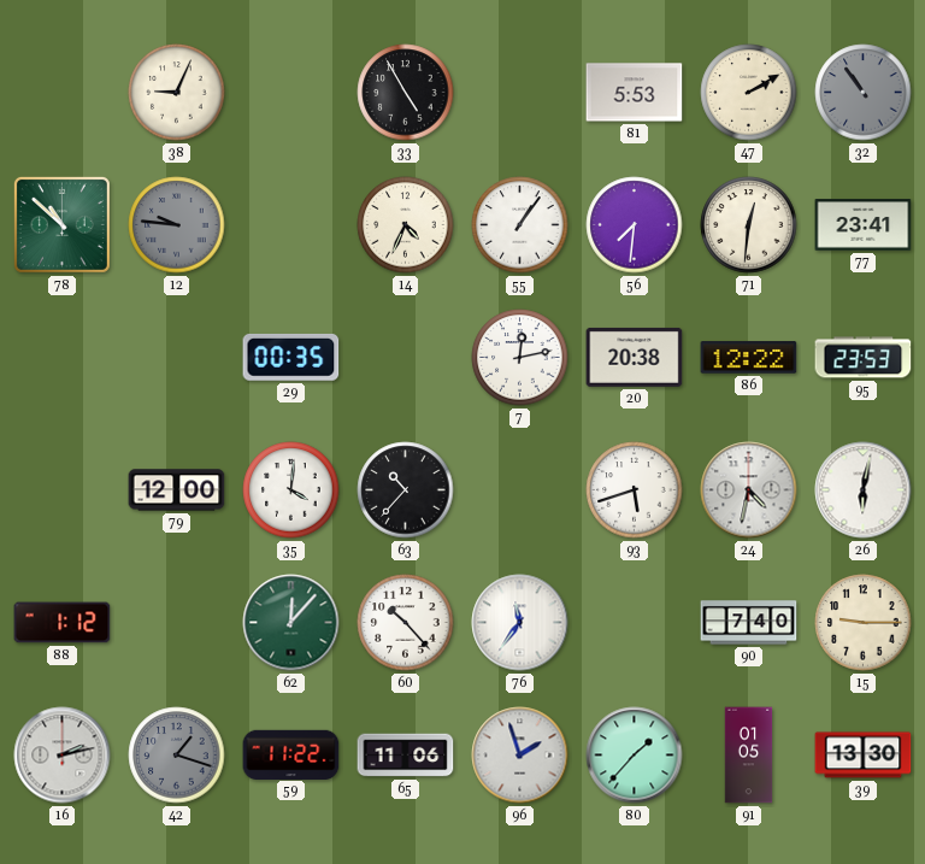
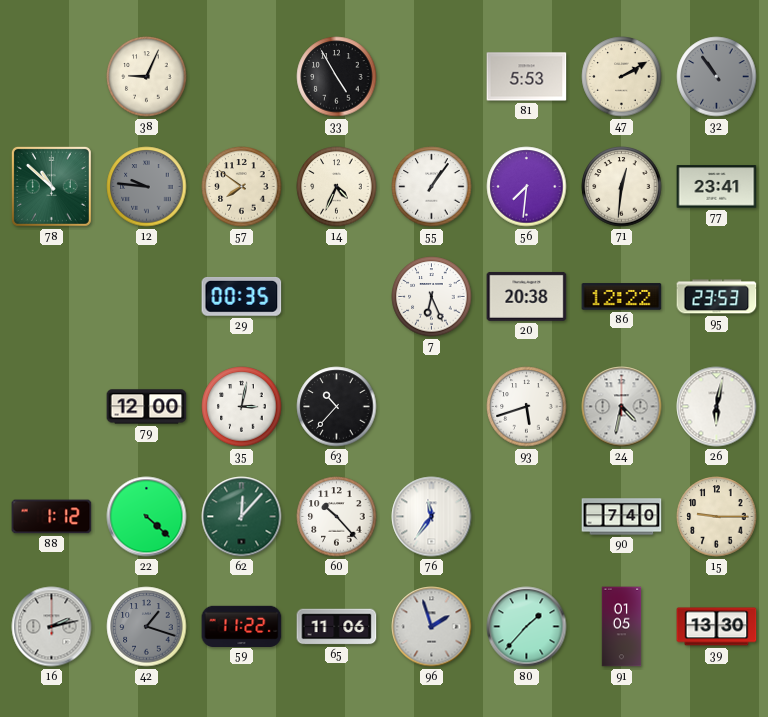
57: none -> 7:51
7: 12:13 -> 6:26
35: 4:01 -> 3:02
22: none -> 4:22
